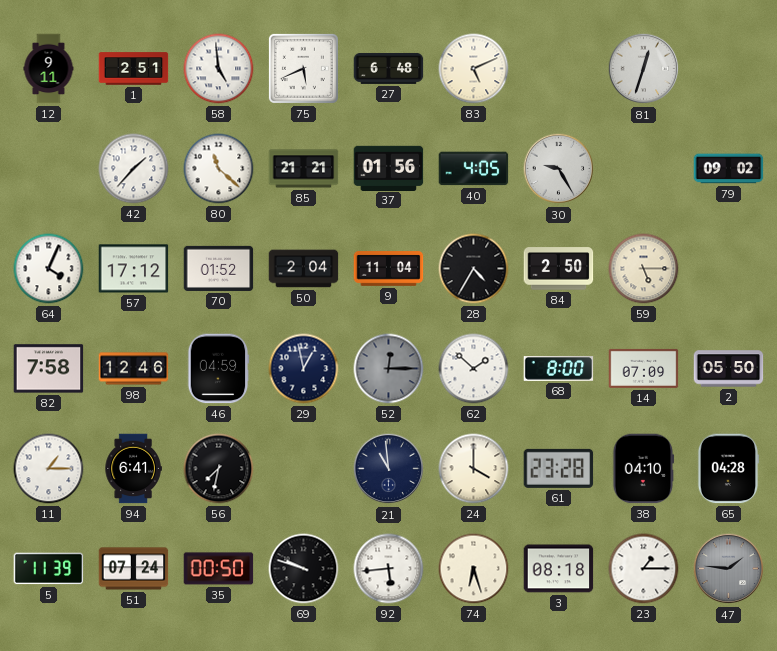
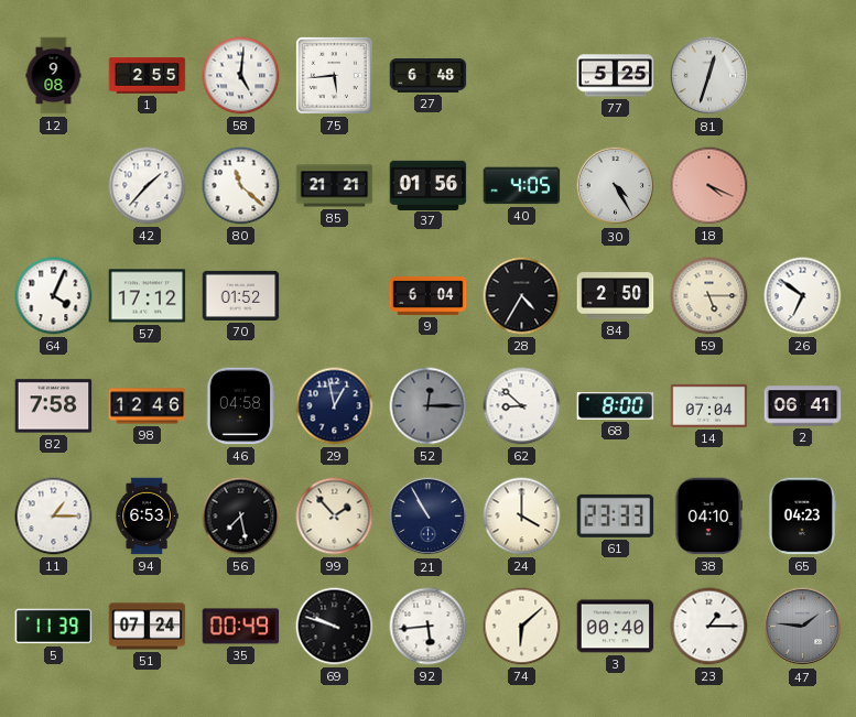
12: 9:11 -> 9:08
1: 2:51 -> 2:55
58: 4:59 -> 5:01
75: 5:41 -> 5:44
83: 5:11 -> none
77: none -> 5:25
30: 9:25 -> 4:25
18: none -> 4:19
79: 09:02 -> none
50: 2:04 -> none
9: 11:04 -> 6:04
26: none -> 6:51
46: 04:59 -> 04:58
62: 1:52 -> 8:52
14: 07:09 -> 07:04
2: 05:50 -> 06:41
94: 6:41 -> 6:53
56: 7:32 -> 7:28
99: none -> 1:53
21: 10:59 -> 10:55
61: 23:28 -> 23:33
65: 04:28 -> 04:23
35: 00:50 -> 00:49
74: 6:27 -> 6:08
3: 08:18 -> 00:40
